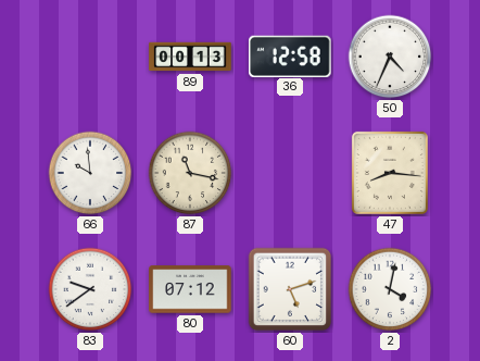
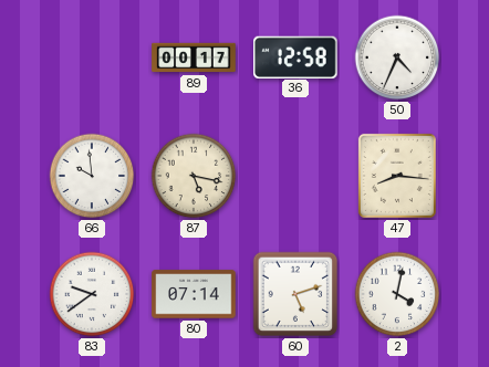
89: 00:13 -> 00:17
87: 11:17 -> 5:17
80: 07:12 -> 07:14
